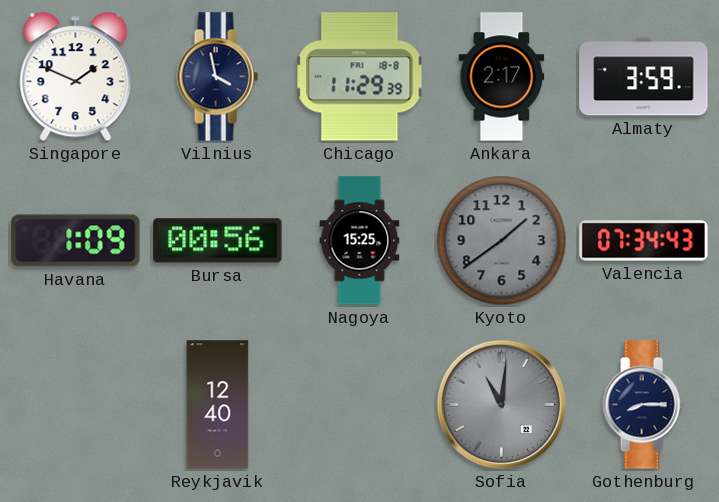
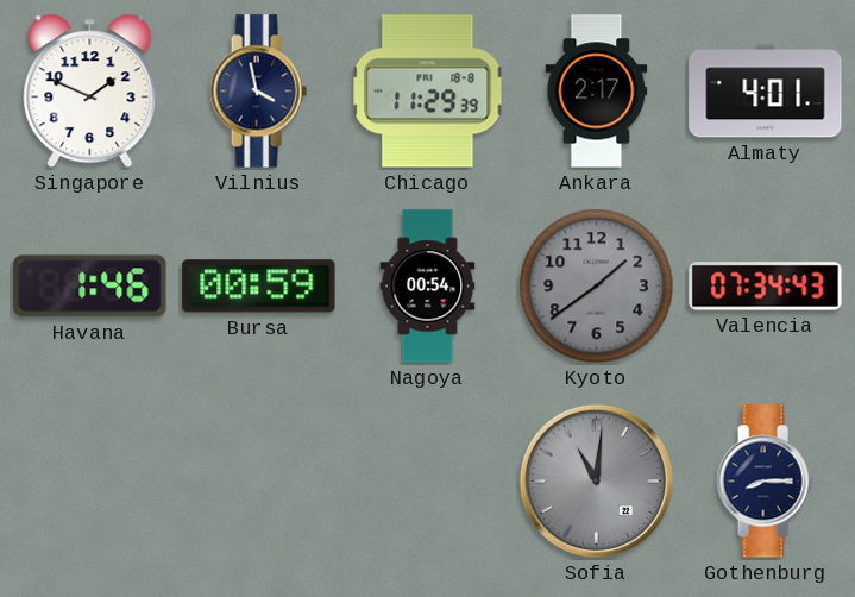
Almaty: 3:59 -> 4:01
Havana: 1:09 -> 1:46
Bursa: 00:56 -> 00:59
Nagoya: 15:25 -> 00:54
Reykjavik: 12:40 -> none
